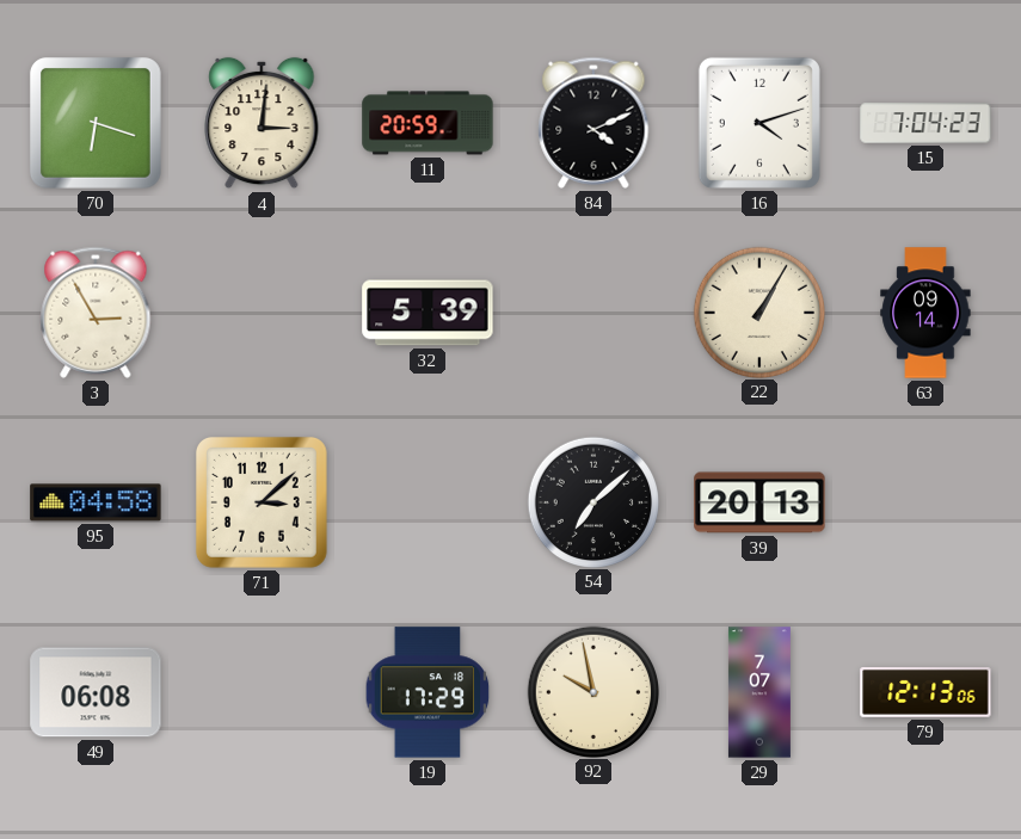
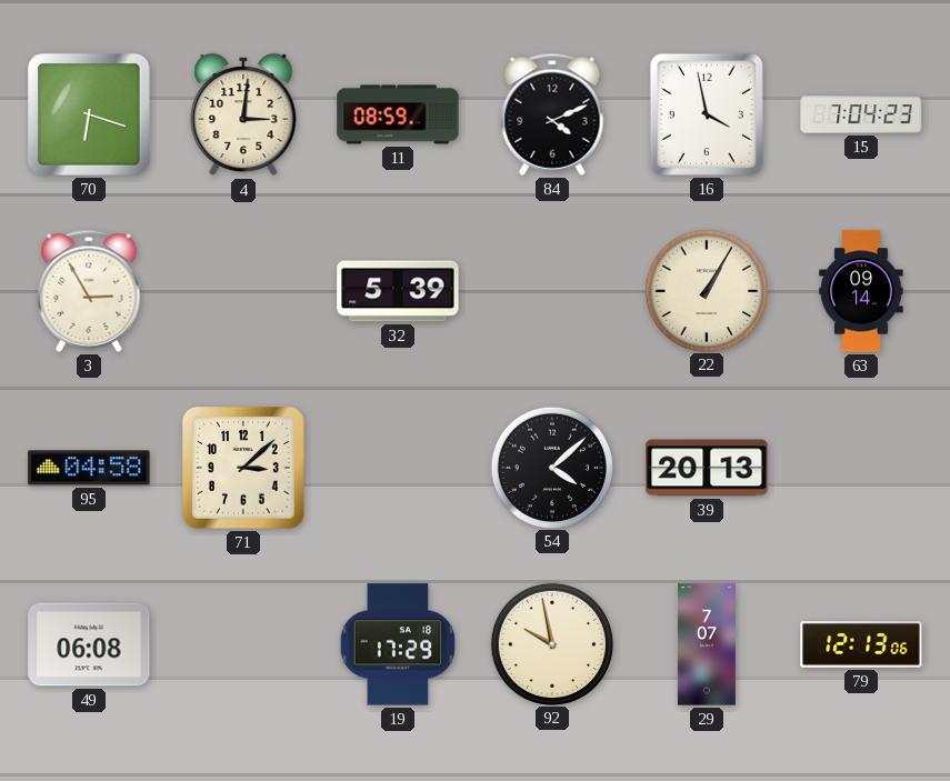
11: 20:59 -> 08:59
16: 4:12 -> 3:58
54: 7:08 -> 4:08
